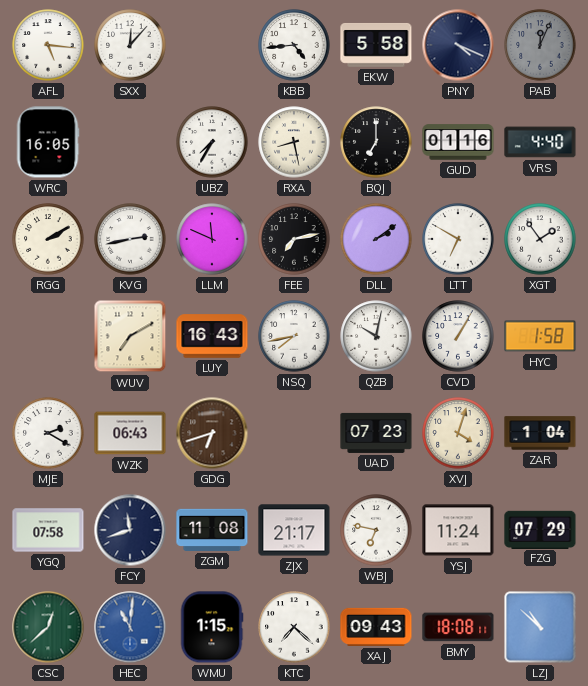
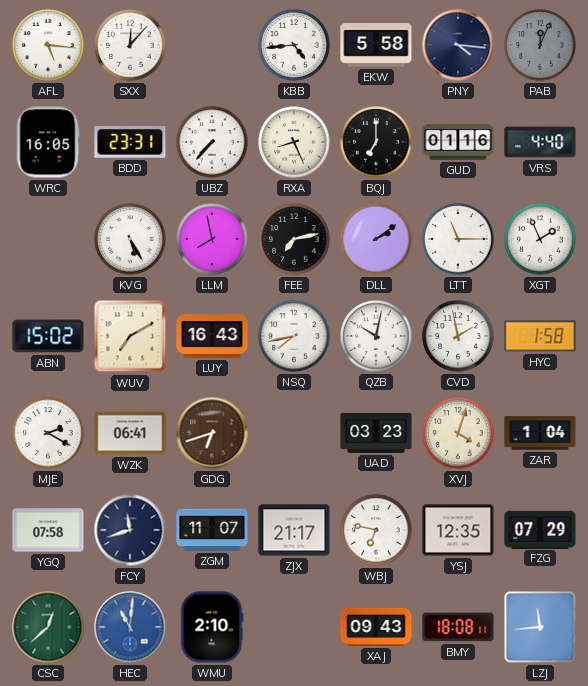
PNY: 4:19 -> 4:16
BDD: none -> 23:31
UBZ: 7:35 -> 7:37
RXA: 8:28 -> 8:26
RGG: 2:10 -> none
KVG: 2:43 -> 5:25
LLM: 11:49 -> 7:58
LTT: 6:50 -> 11:15
XGT: 1:54 -> 1:56
ABN: none -> 15:02
CVD: 1:05 -> 1:58
WZK: 06:43 -> 06:41
UAD: 07:23 -> 03:23
ZGM: 11:08 -> 11:07
YSJ: 11:24 -> 12:35
WMU: 1:15 -> 2:10
KTC: 7:22 -> none
LZJ: 10:52 -> 11:44
